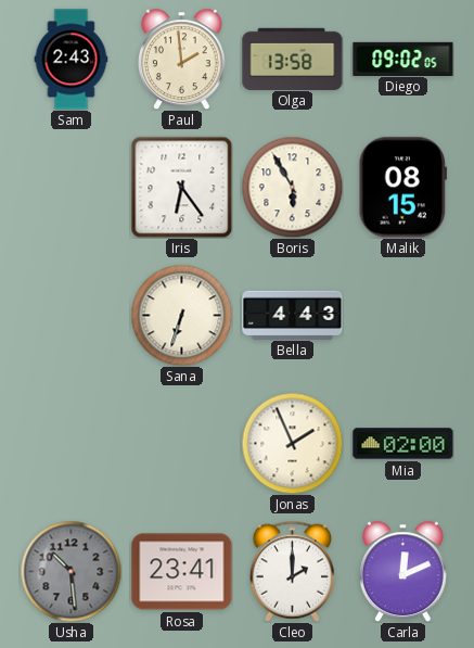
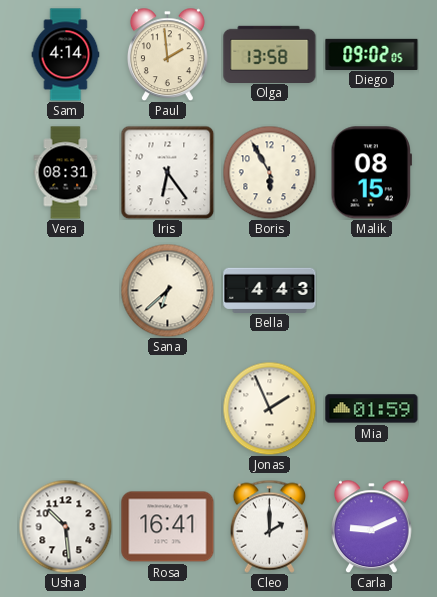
Sam: 2:43 -> 4:14
Vera: none -> 08:31
Sana: 6:33 -> 6:38
Mia: 02:00 -> 01:59
Usha dial: grey -> white
Rosa: 23:41 -> 16:41
Carla: 12:11 -> 9:11
